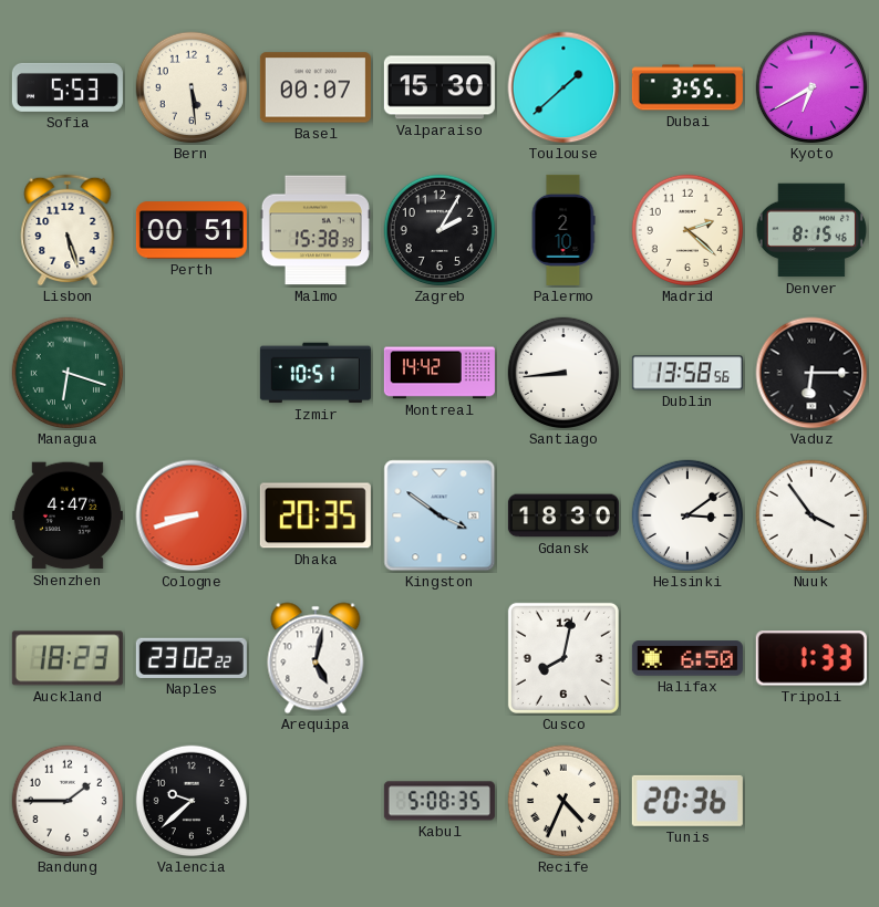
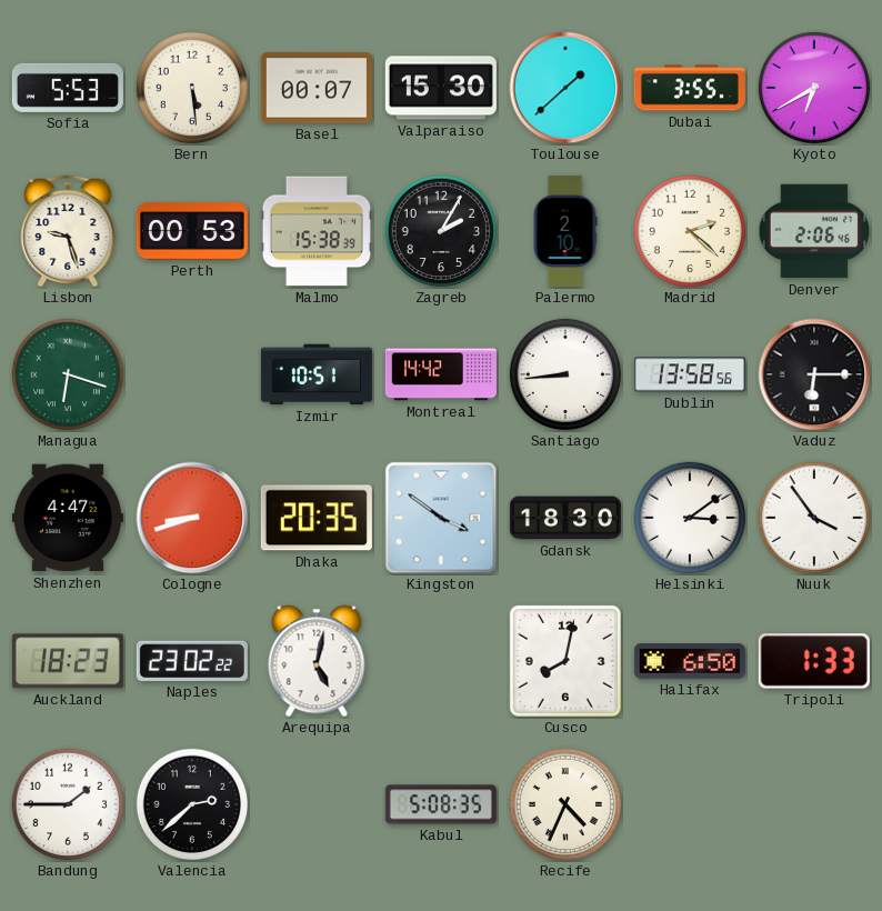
Lisbon: 5:27 -> 9:27
Perth: 00:51 -> 00:53
Denver: 8:15 -> 2:06
Valencia: 9:38 -> 2:38
Tunis: 20:36 -> none
